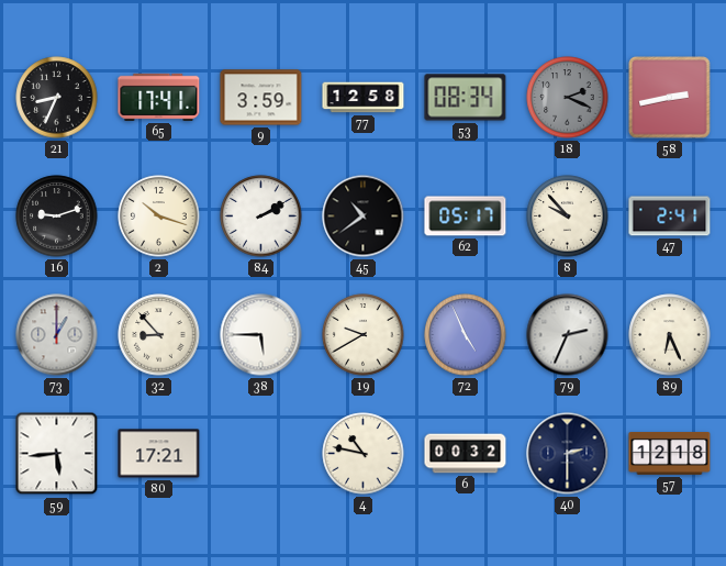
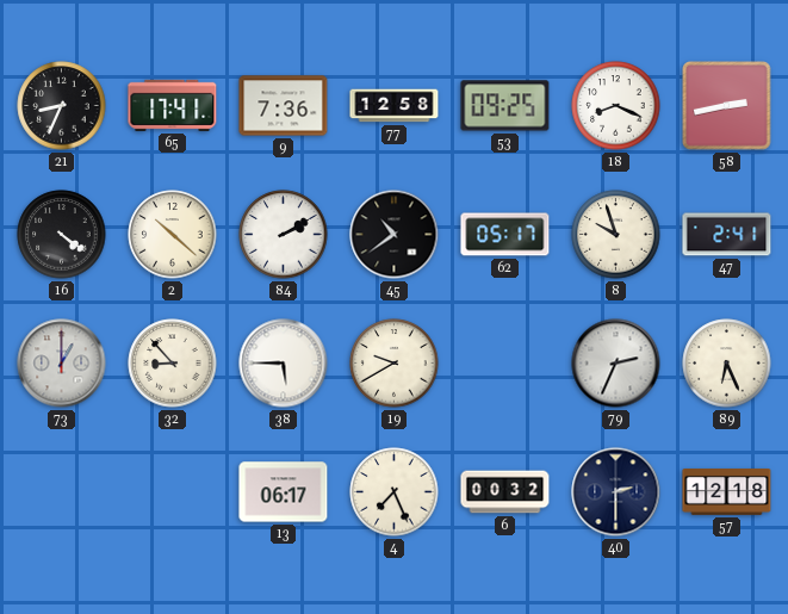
9: 3:59 -> 7:36
53: 08:34 -> 09:25
18: 2:19 -> 8:19
18 dial: grey -> white
16: 9:12 -> 4:21
2: 10:18 -> 10:22
8: 9:53 -> 9:57
72: 4:56 -> none
59: 5:44 -> none
80: 17:21 -> none
13: none -> 06:17
4: 10:47 -> 7:26
